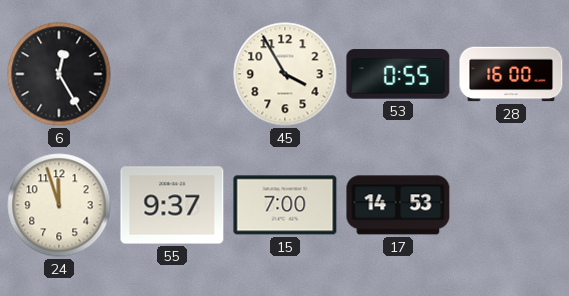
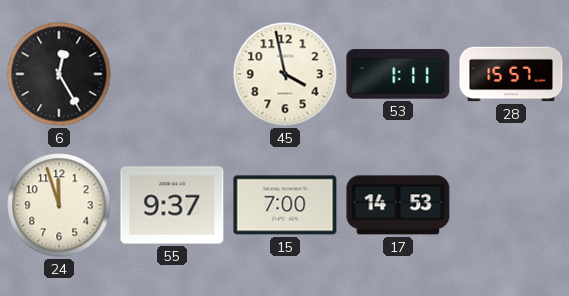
45: 3:55 -> 3:58
53: 0:55 -> 1:11
28: 16:00 -> 15:57
